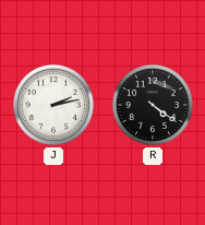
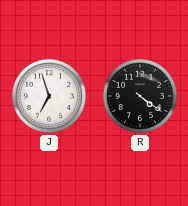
J: 2:13 -> 6:57
